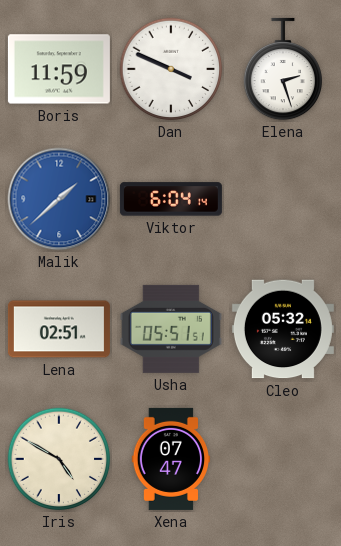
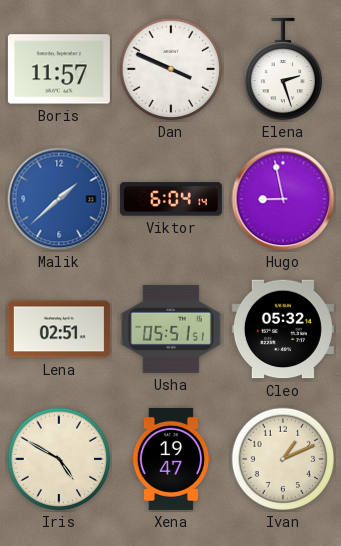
Boris: 11:59 -> 11:57
Hugo: none -> 8:58
Xena: 07:47 -> 19:47
Ivan: none -> 1:11
